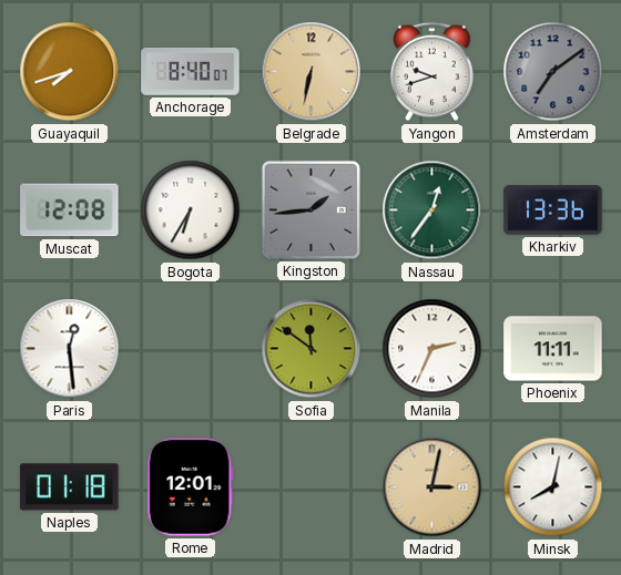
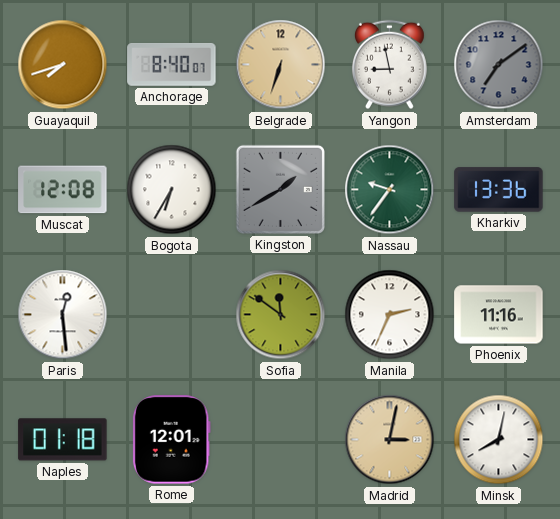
Belgrade: 6:32 -> 6:33
Yangon: 9:42 -> 8:58
Kingston: 1:44 -> 1:40
Nassau: 12:36 -> 9:36
Phoenix: 11:11 -> 11:16
